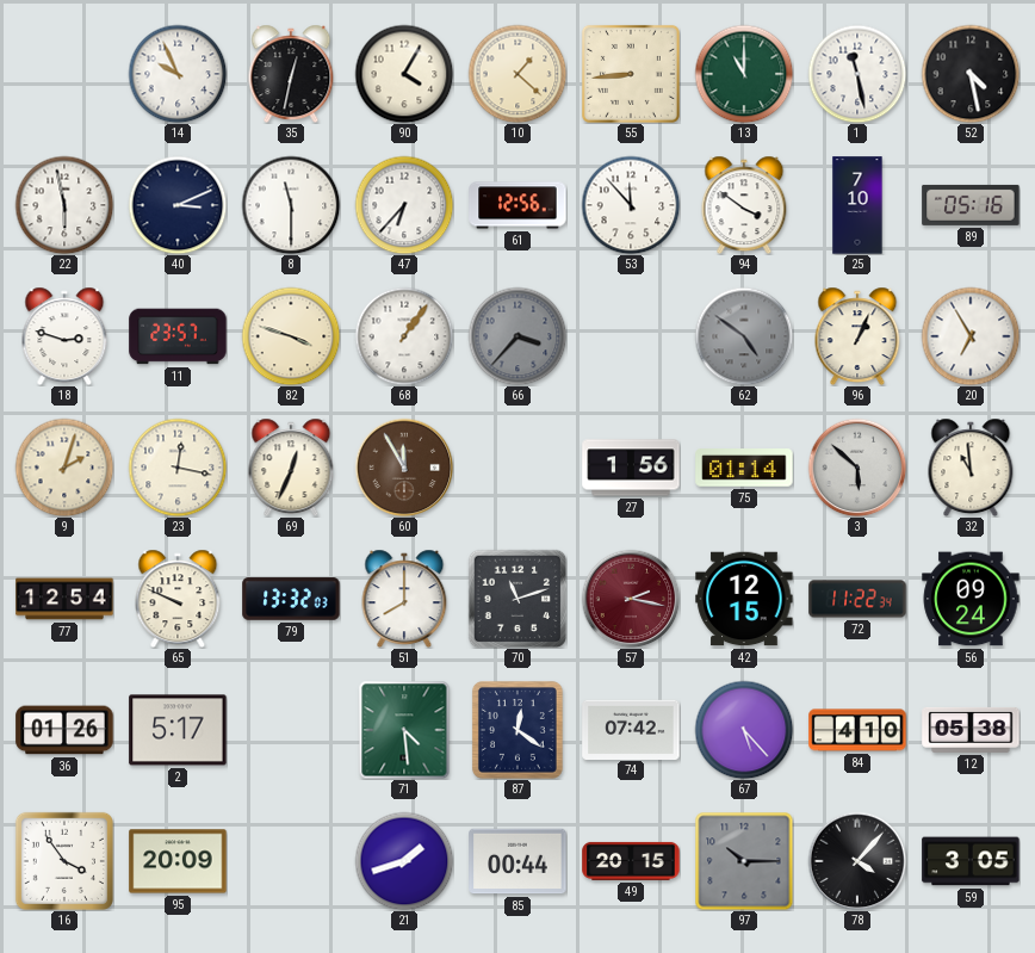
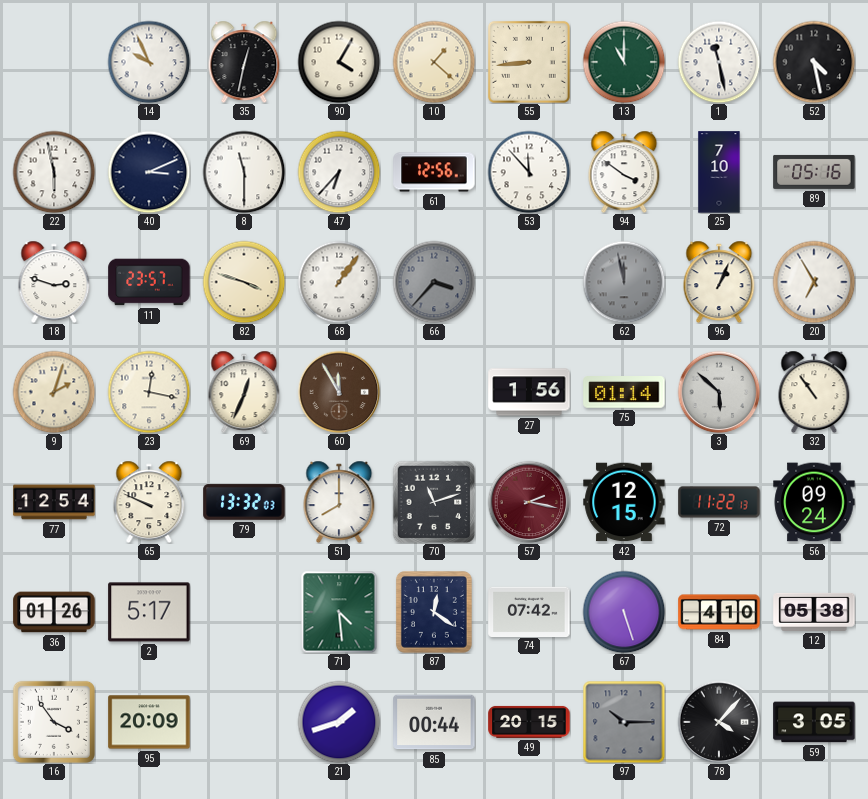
62: 4:51 -> 11:58
32: 10:59 -> 10:54
72: 11:22:34 -> 11:22:13
67: 5:23 -> 5:27
